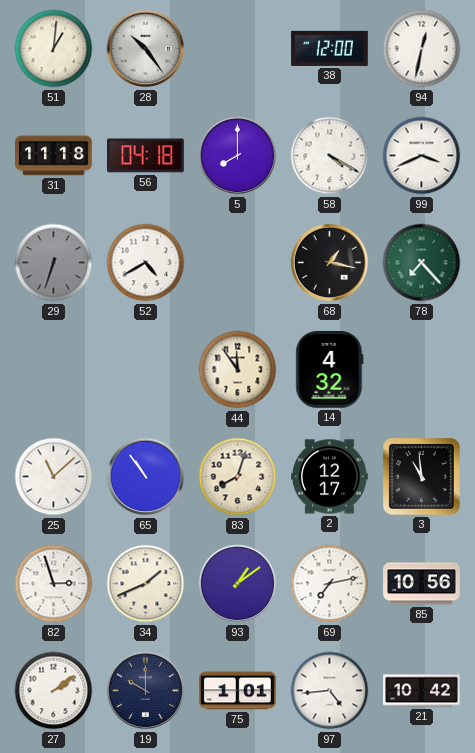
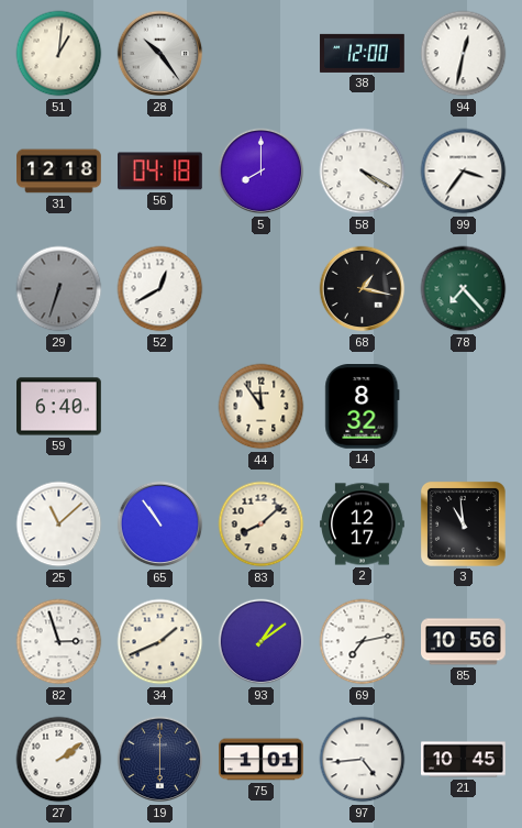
31: 11:18 -> 12:18
99: 3:41 -> 3:36
52: 4:40 -> 12:40
59: none -> 6:40
14: 4:32 -> 8:32
83: 8:03 -> 8:08
19: 10:00 -> 6:00
21: 10:42 -> 10:45
